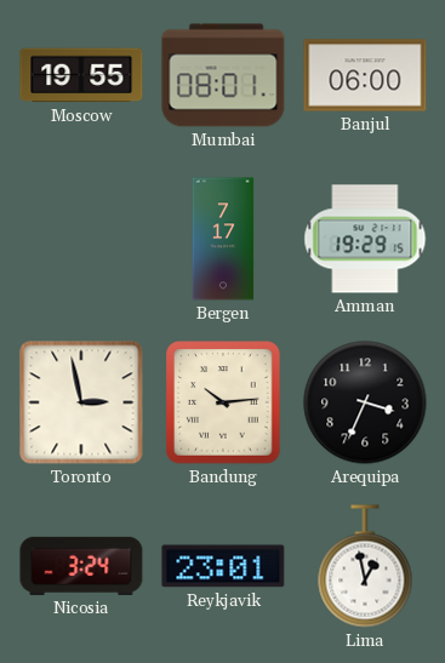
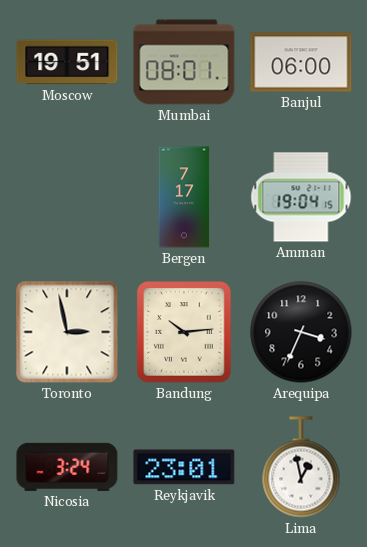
Moscow: 19:55 -> 19:51
Amman: 19:29 -> 19:04
